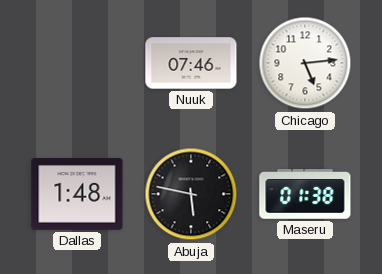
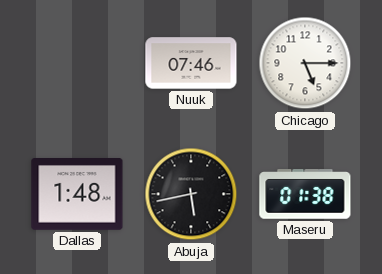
Chicago: 5:14 -> 5:15
Abuja: 5:47 -> 5:43
